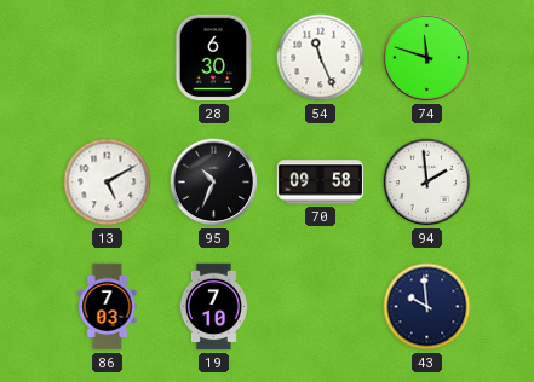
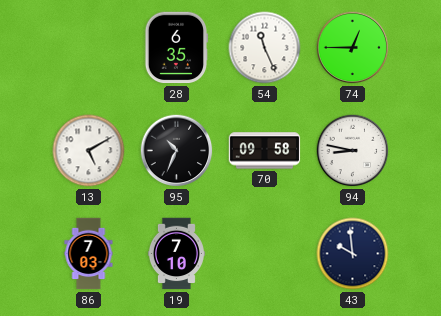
28: 6:30 -> 6:35
74: 11:48 -> 12:45
94: 1:59 -> 8:47
